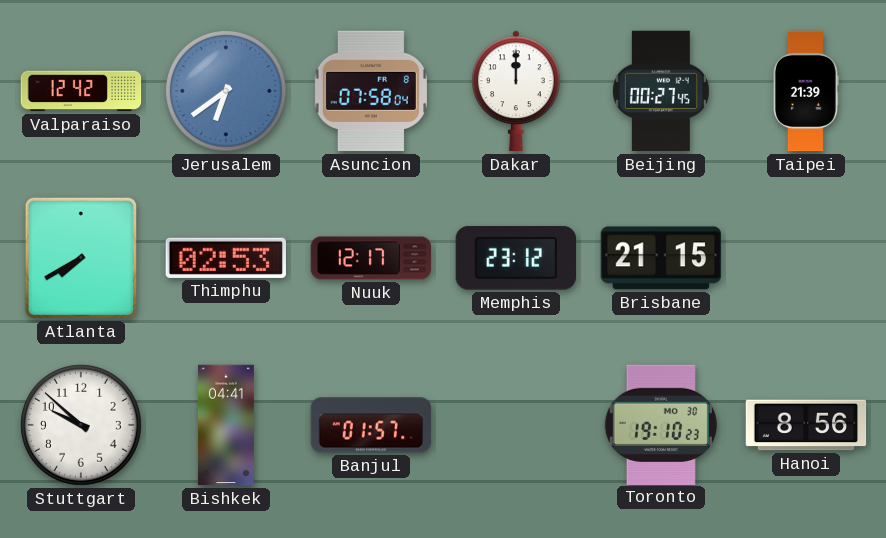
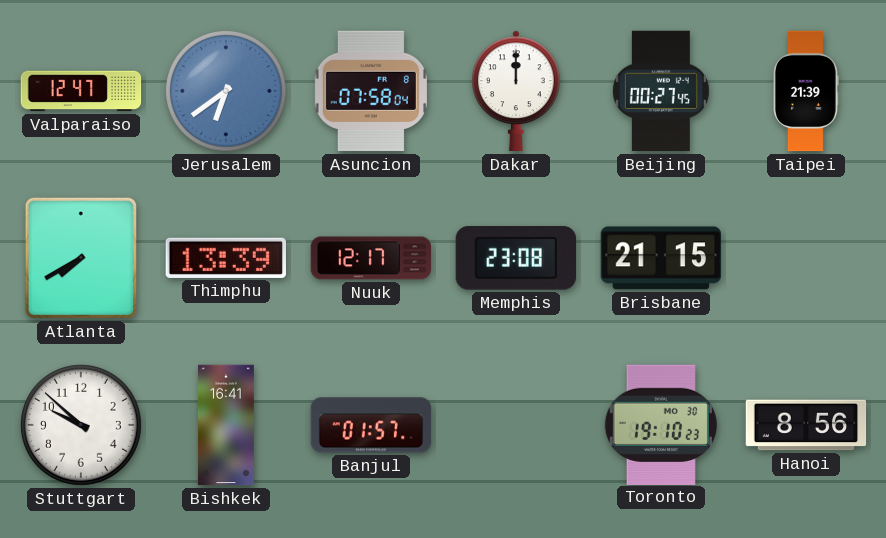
Valparaiso: 12:42 -> 12:47
Thimphu: 02:53 -> 13:39
Memphis: 23:12 -> 23:08
Bishkek: 04:41 -> 16:41
